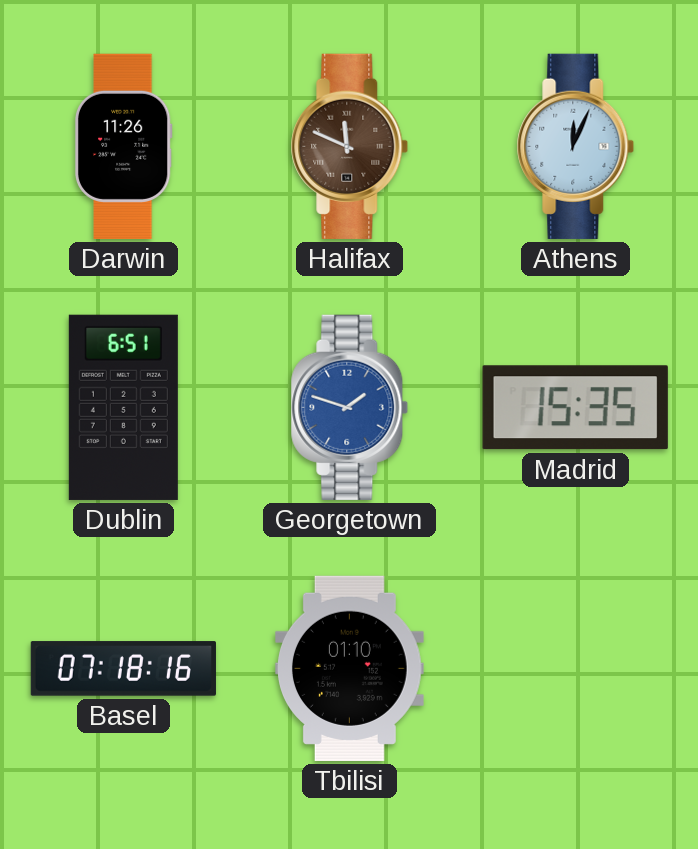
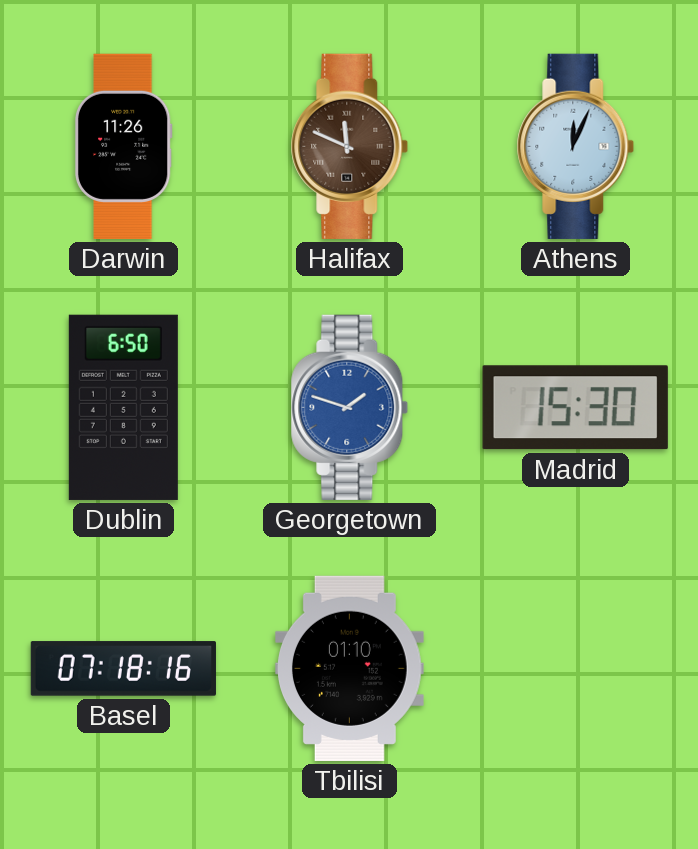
Dublin: 6:51 -> 6:50
Madrid: 15:35 -> 15:30
